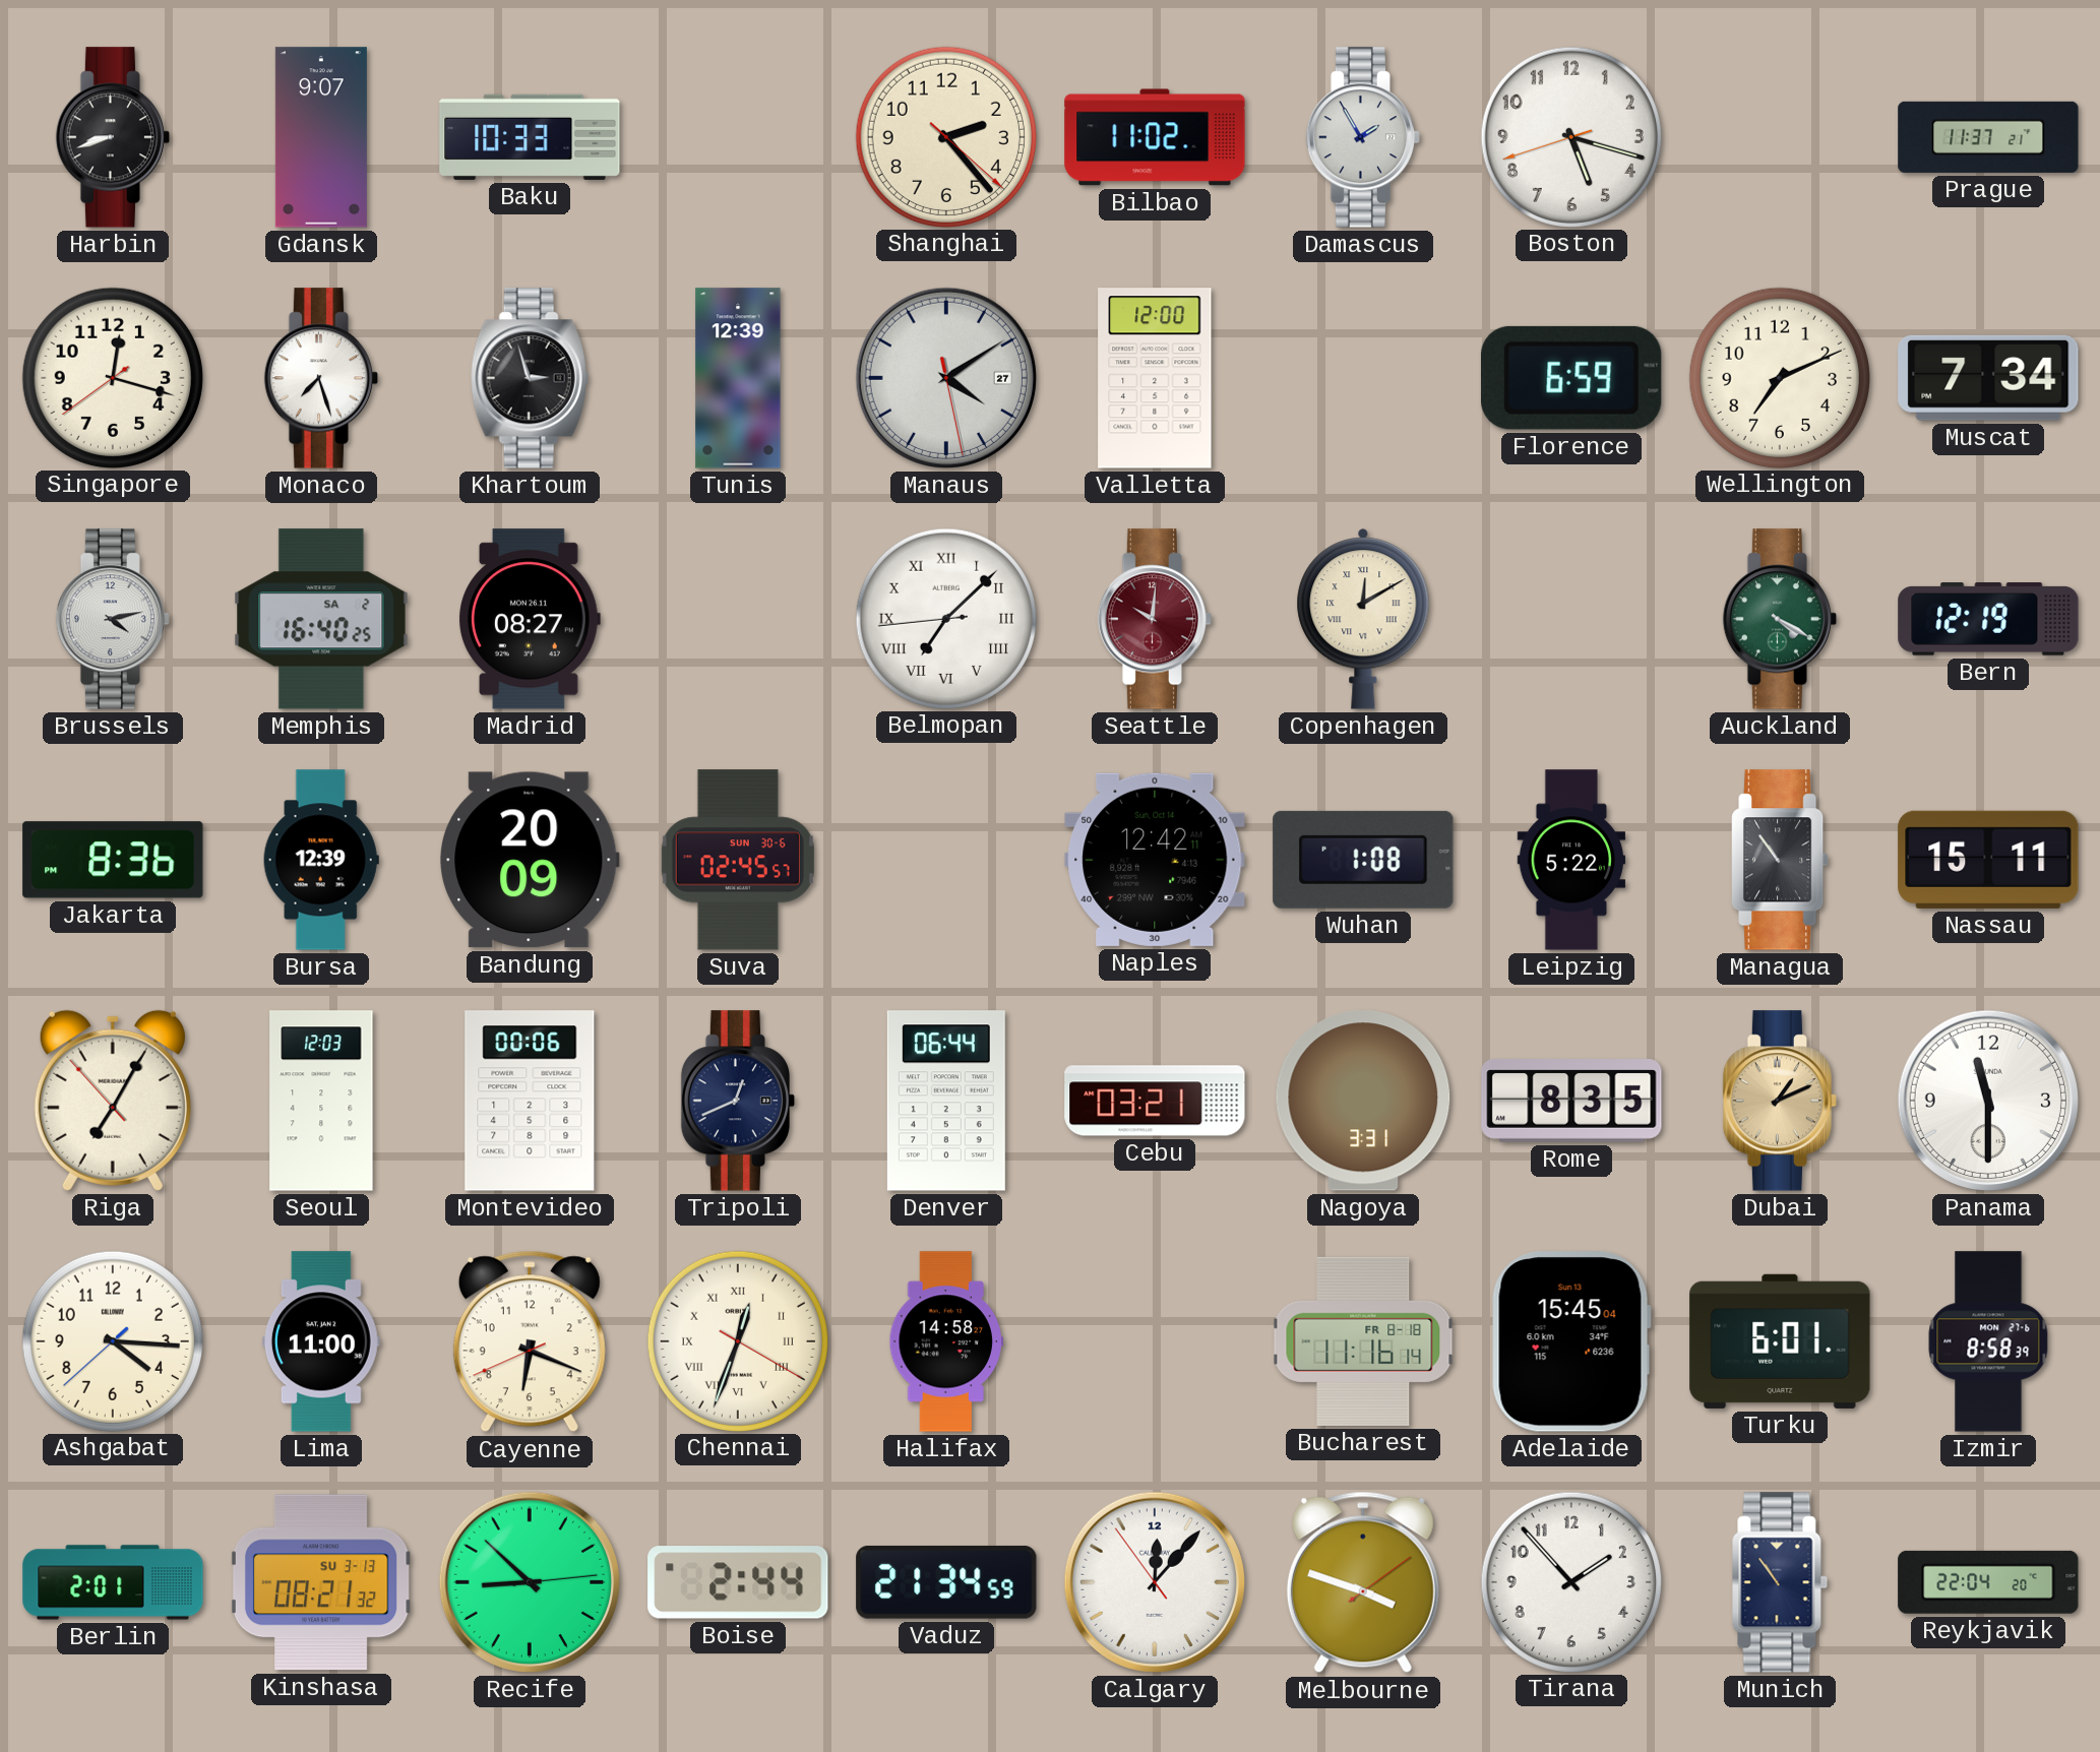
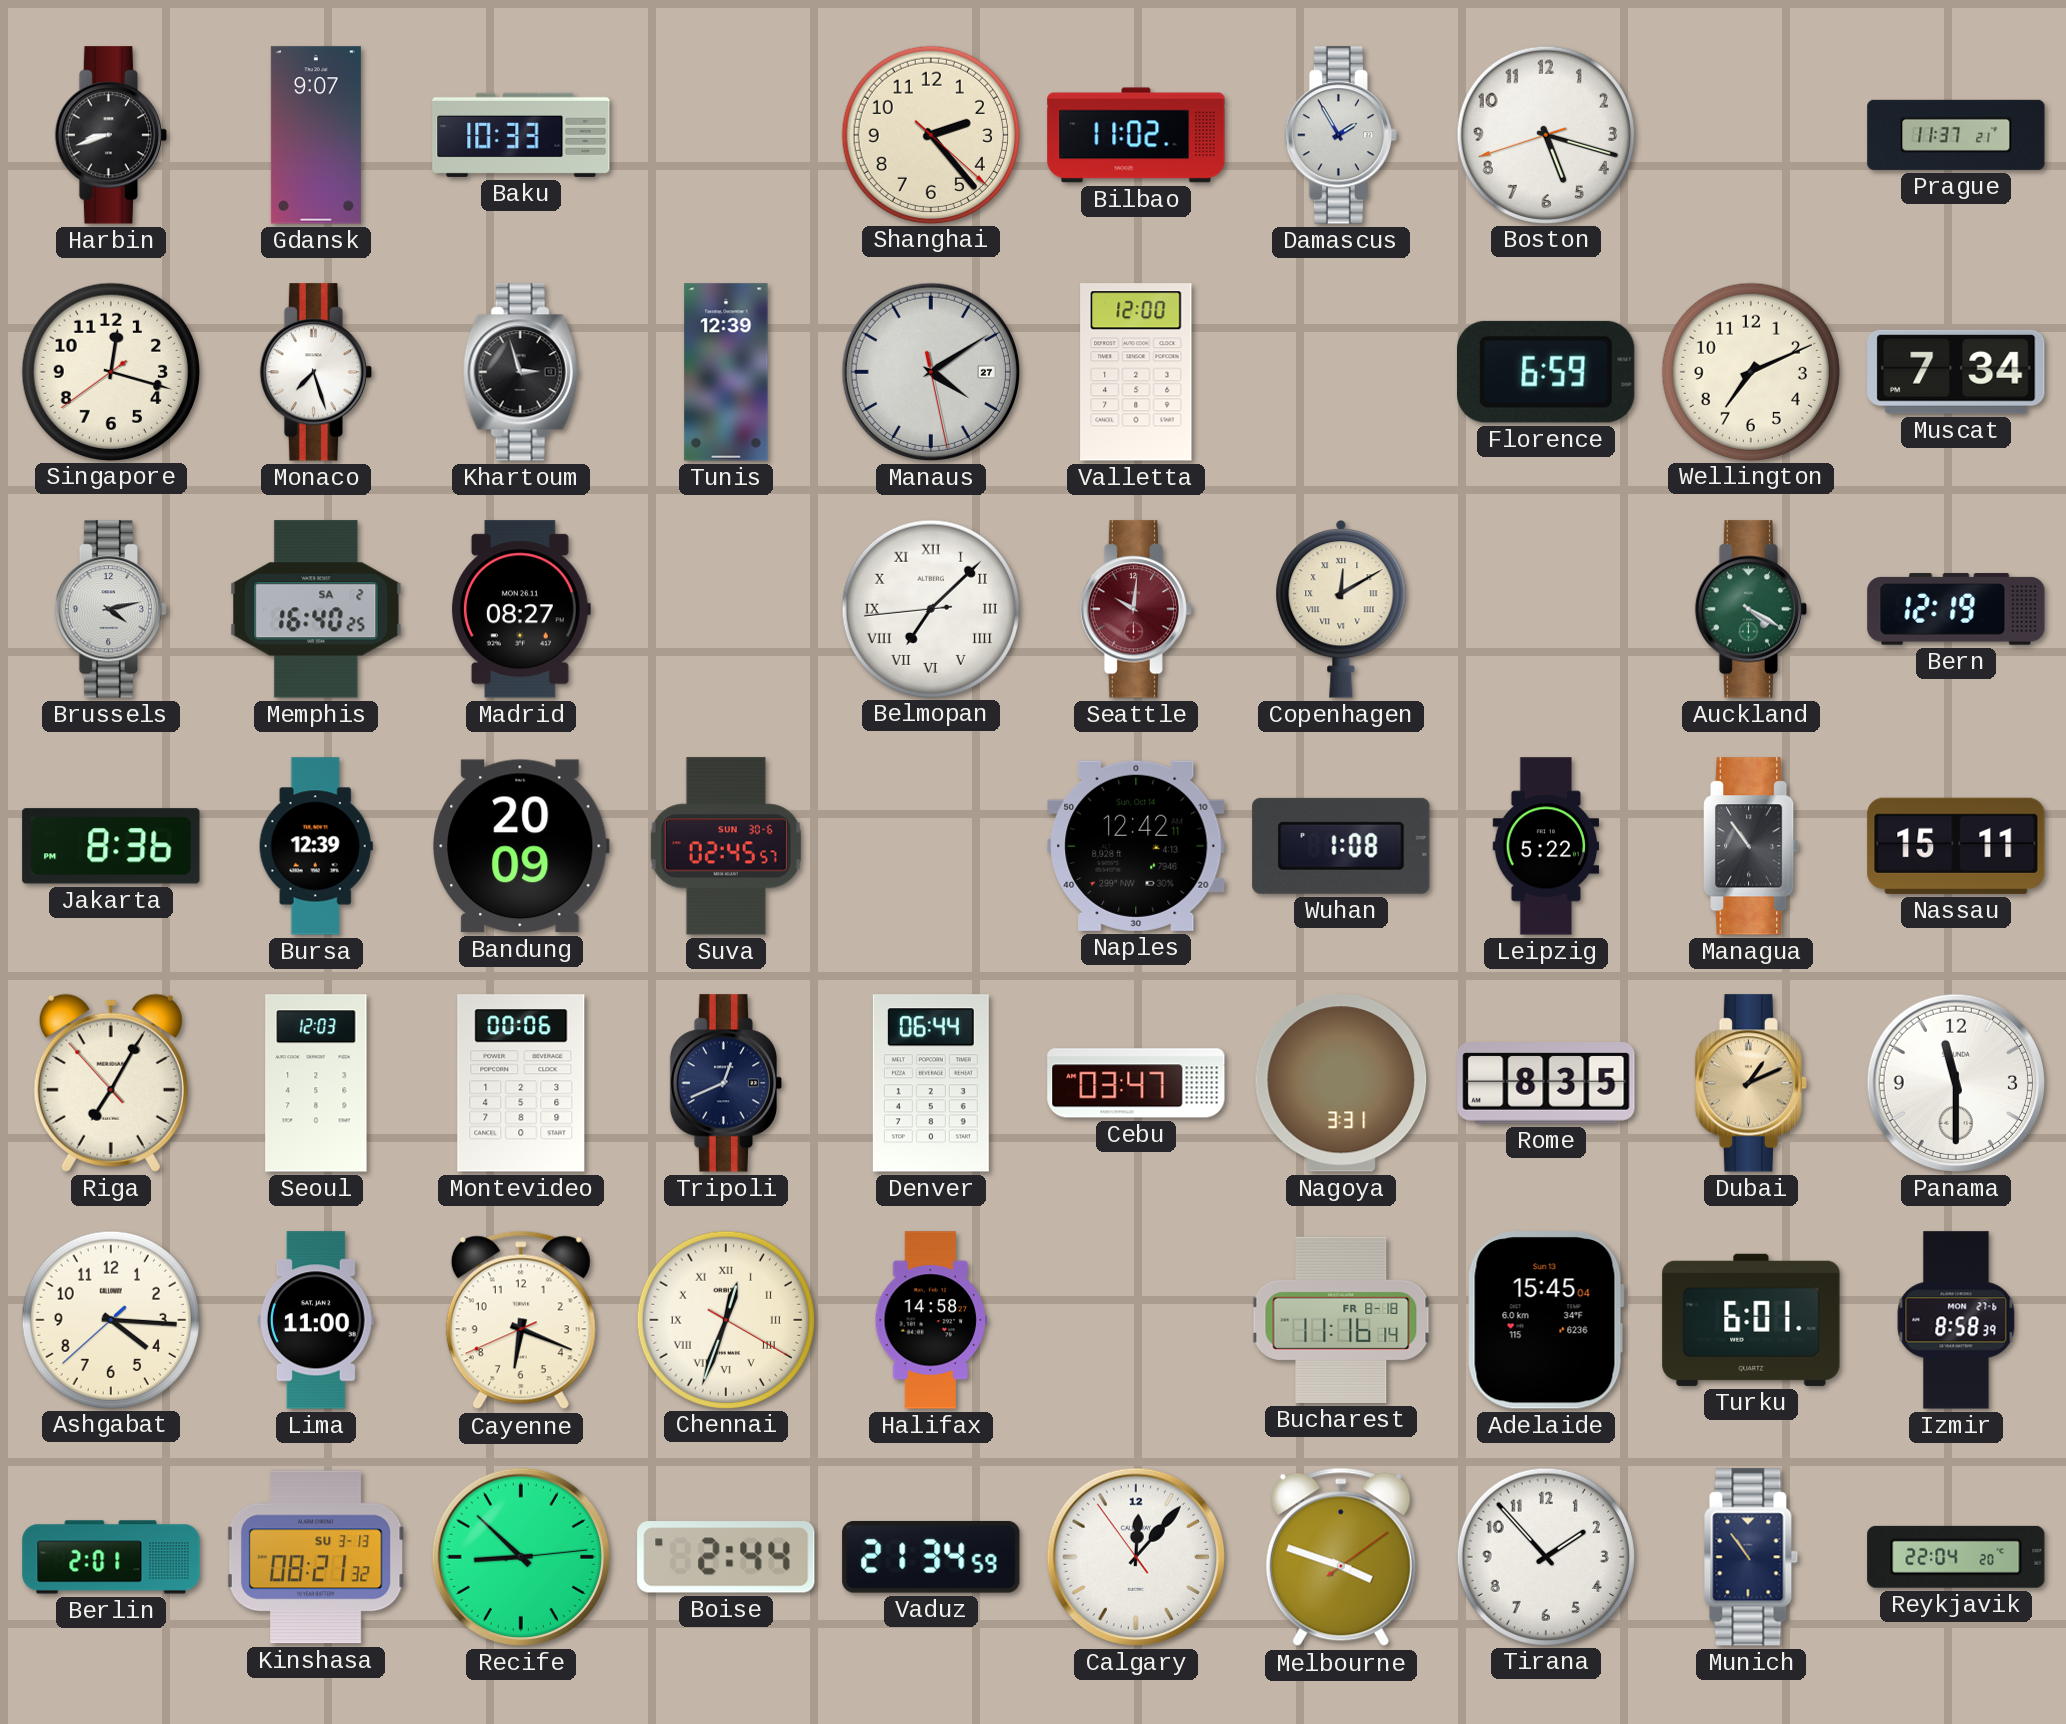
Cebu: 03:21 -> 03:47
